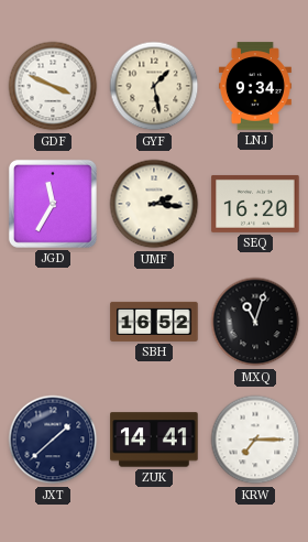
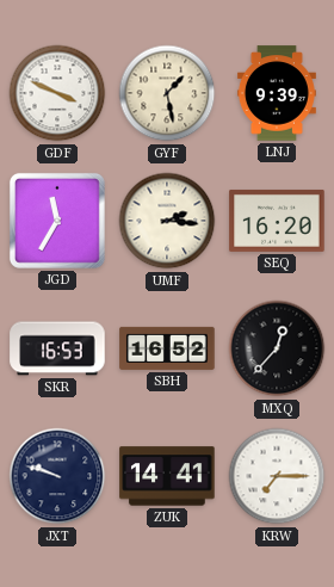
LNJ: 9:34 -> 9:39
SKR: none -> 16:53
MXQ: 11:03 -> 12:37
JXT: 1:38 -> 9:48
